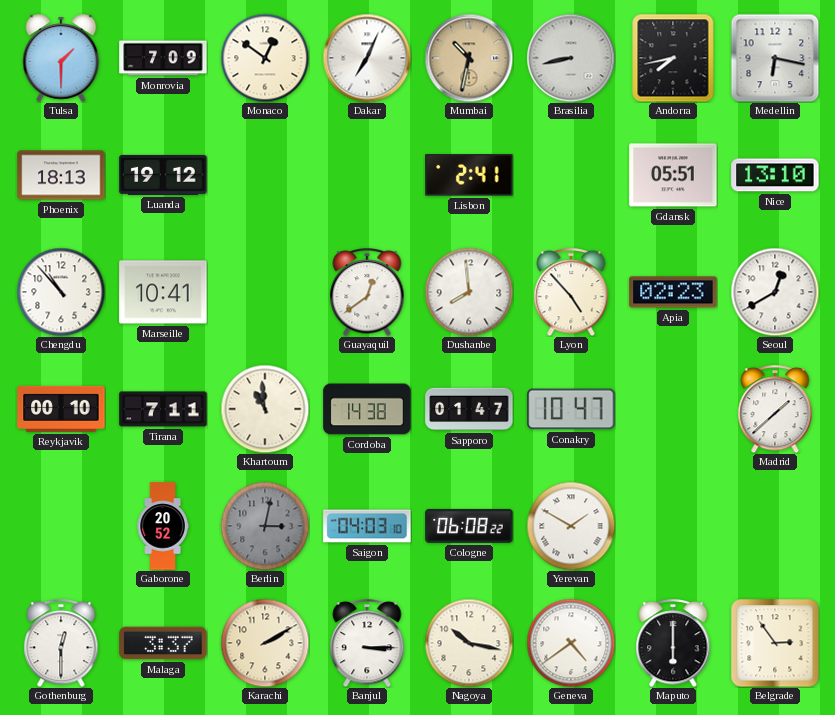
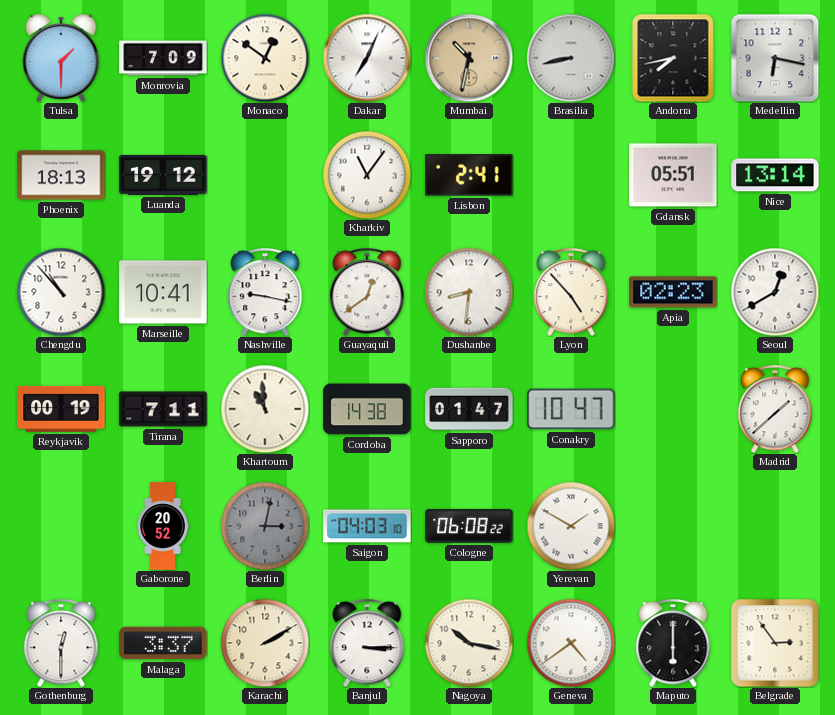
Kharkiv: none -> 11:06
Nice: 13:10 -> 13:14
Nashville: none -> 9:17
Dushanbe: 7:59 -> 8:31
Reykjavik: 00:10 -> 00:19
